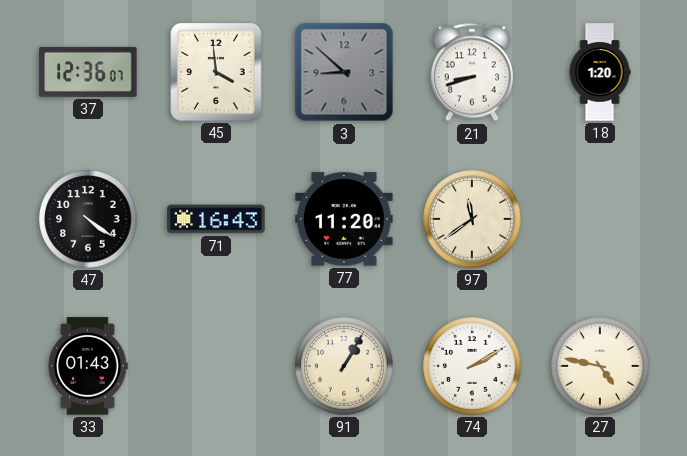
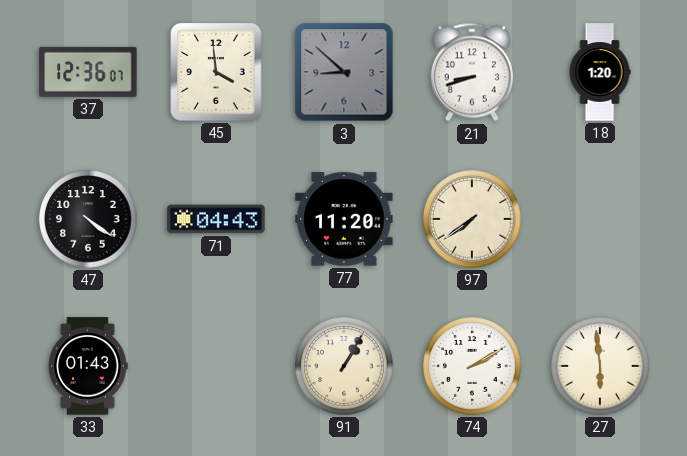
71: 16:43 -> 04:43
97: 11:39 -> 7:39
27: 4:47 -> 5:59
